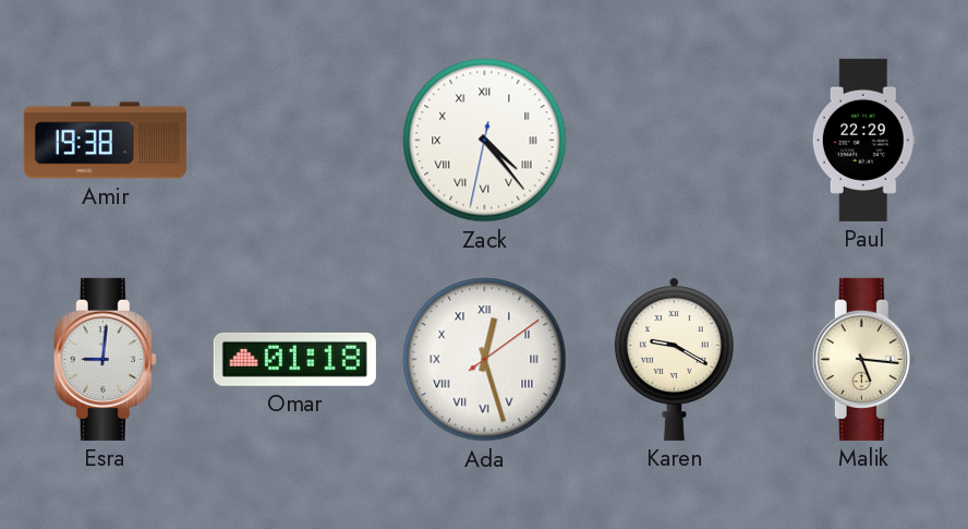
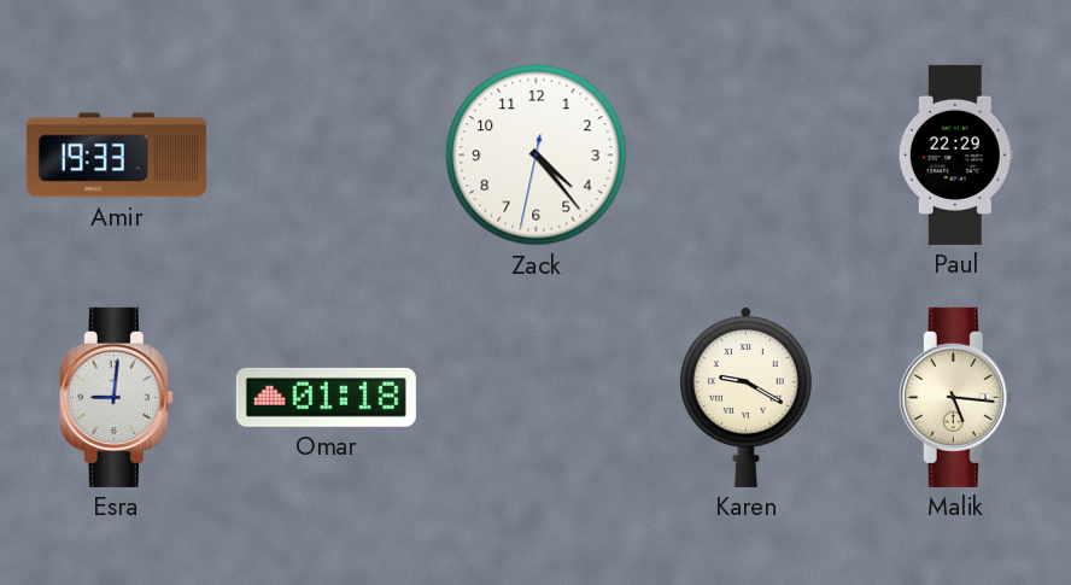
Amir: 19:38 -> 19:33
Zack numerals: Roman -> Arabic
Ada: 12:27 -> none
